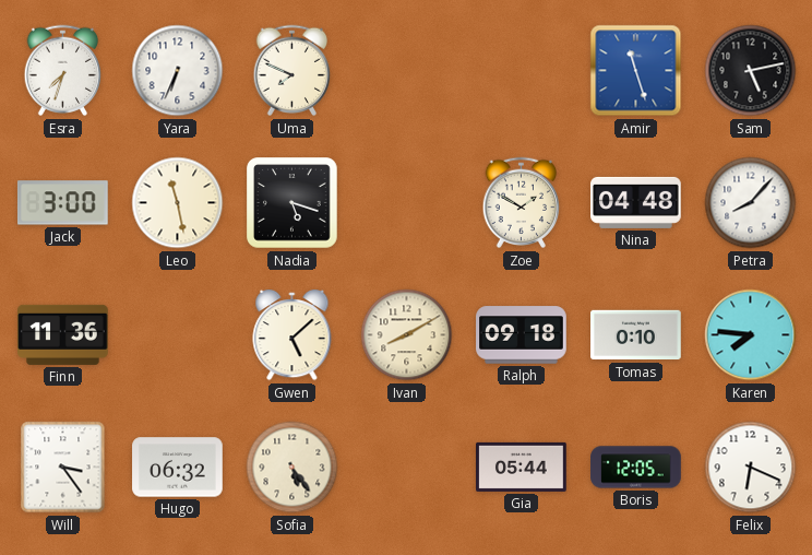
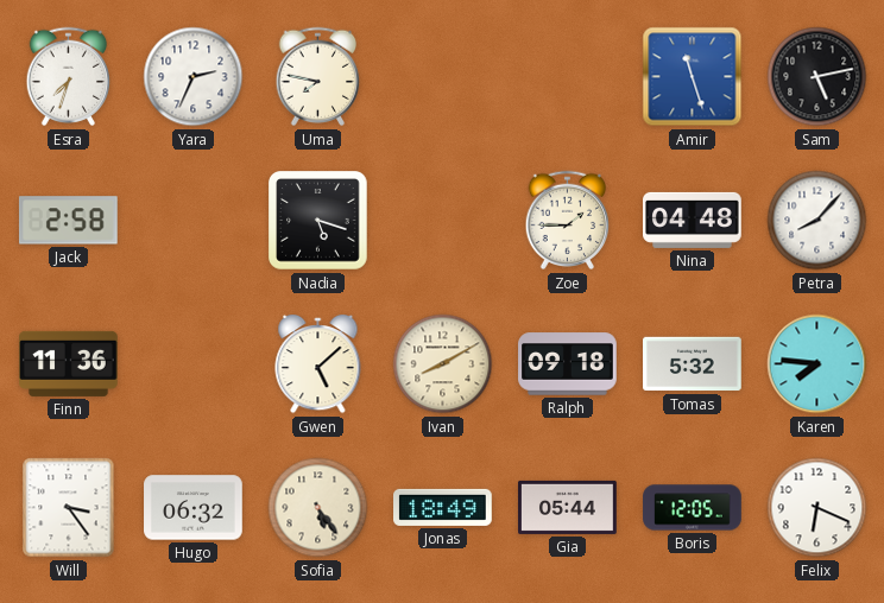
Yara: 6:34 -> 2:34
Uma: 7:49 -> 7:47
Jack: 3:00 -> 2:58
Leo: 11:28 -> none
Zoe: 1:50 -> 1:45
Tomas: 0:10 -> 5:32
Jonas: none -> 18:49
